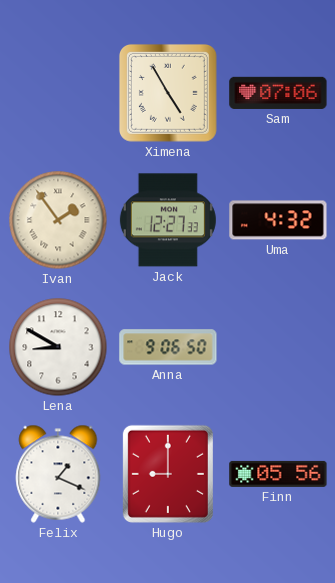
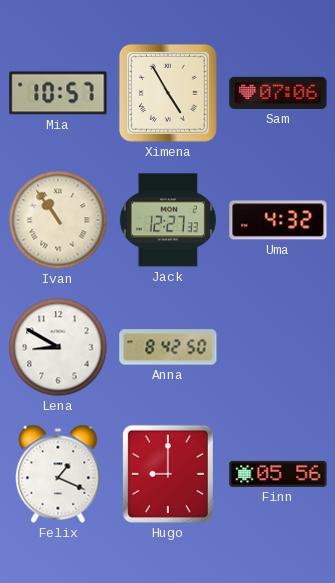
Mia: none -> 10:57
Ivan: 1:54 -> 10:54
Anna: 9:06 -> 8:42
